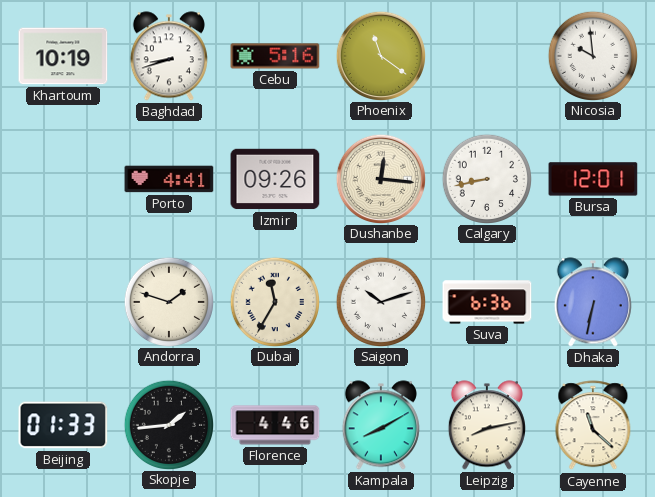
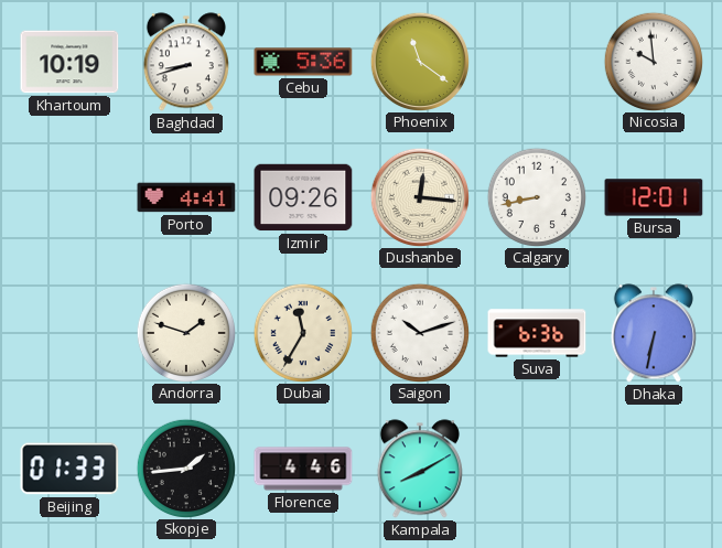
Cebu: 5:16 -> 5:36
Leipzig: 8:13 -> none
Cayenne: 11:22 -> none
